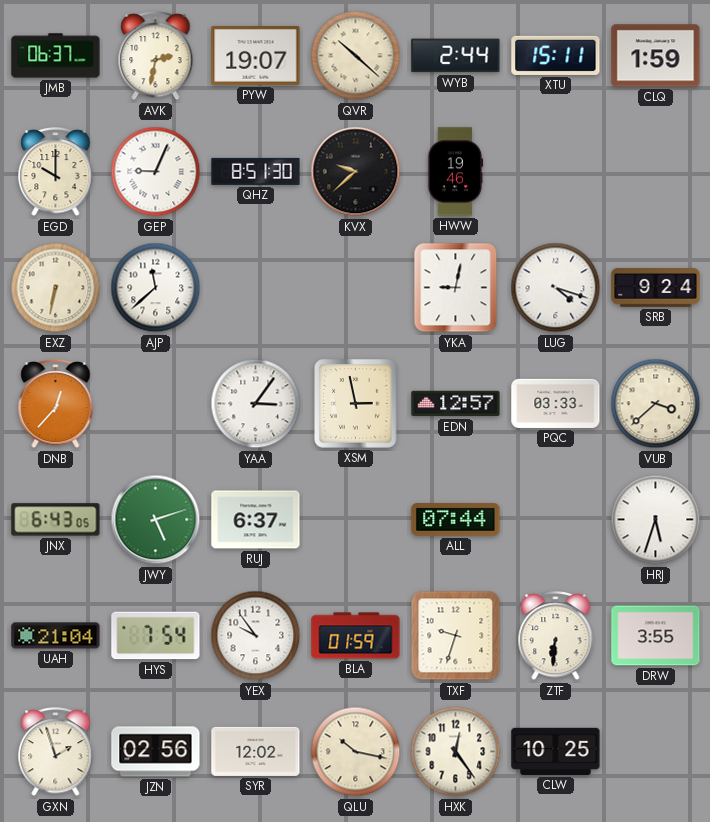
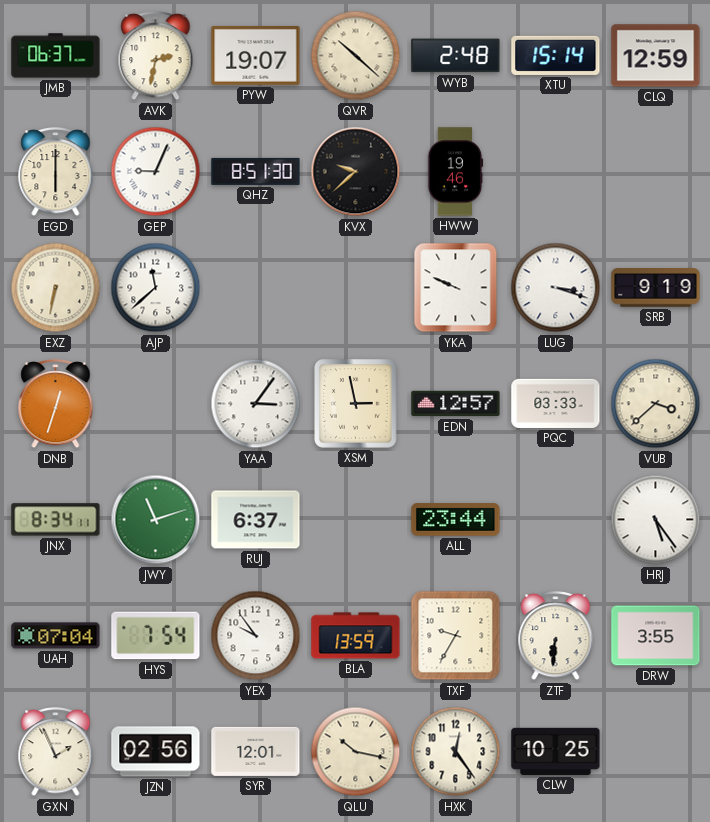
WYB: 2:44 -> 2:48
XTU: 15:11 -> 15:14
CLQ: 1:59 -> 12:59
EGD: 10:00 -> 6:00
YKA: 9:02 -> 9:49
LUG: 4:18 -> 3:18
SRB: 9:24 -> 9:19
DNB: 12:37 -> 12:33
JNX: 6:43 -> 8:34
JWY: 5:12 -> 11:12
ALL: 07:44 -> 23:44
HRJ: 5:33 -> 5:24
UAH: 21:04 -> 07:04
BLA: 01:59 -> 13:59
TXF: 9:33 -> 9:35
GXN: 1:57 -> 1:56
SYR: 12:02 -> 12:01
